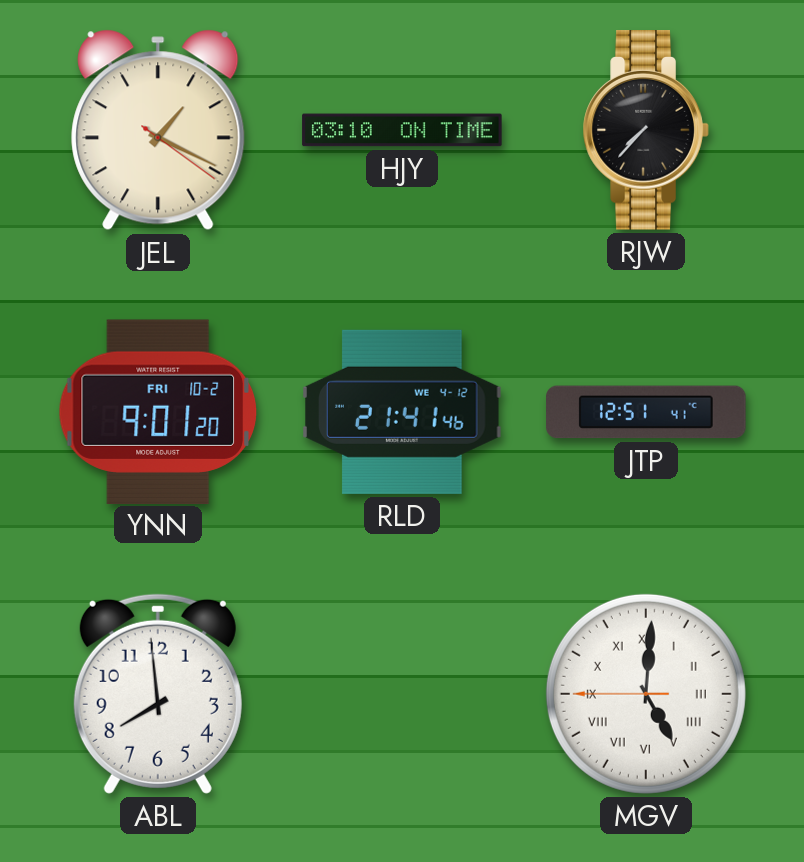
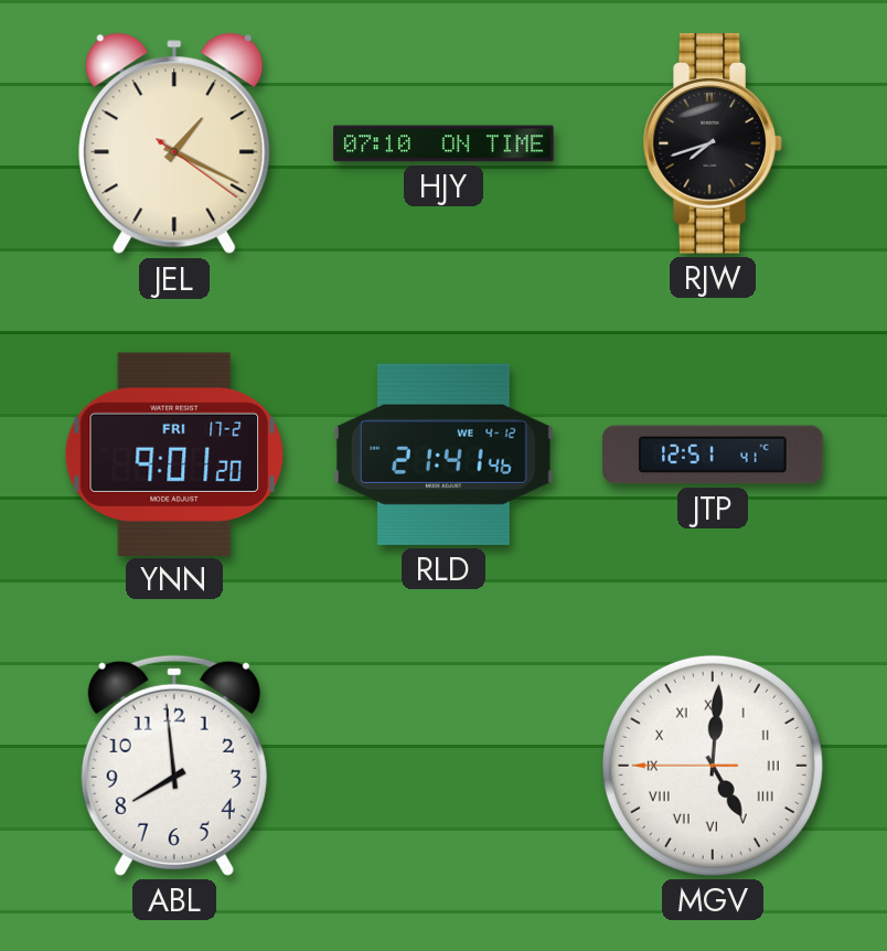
HJY: 03:10 -> 07:10
RJW: 7:37 -> 7:42
YNN date: FRI 10-2 -> FRI 17-2
